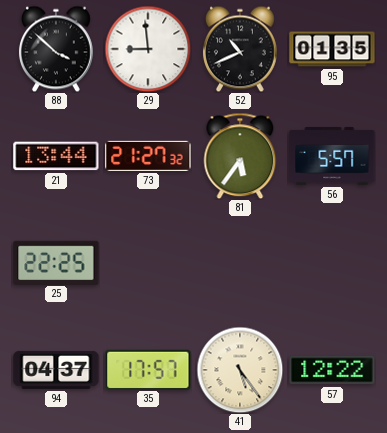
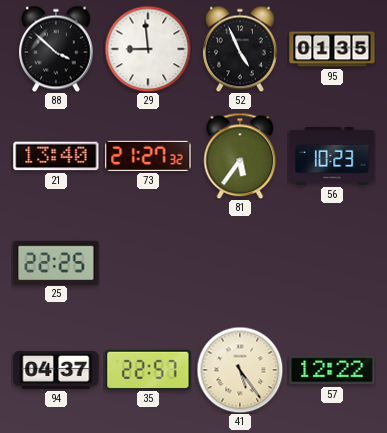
52: 10:41 -> 4:56
21: 13:44 -> 13:40
56: 5:57 -> 10:23
35: 17:57 -> 22:57
